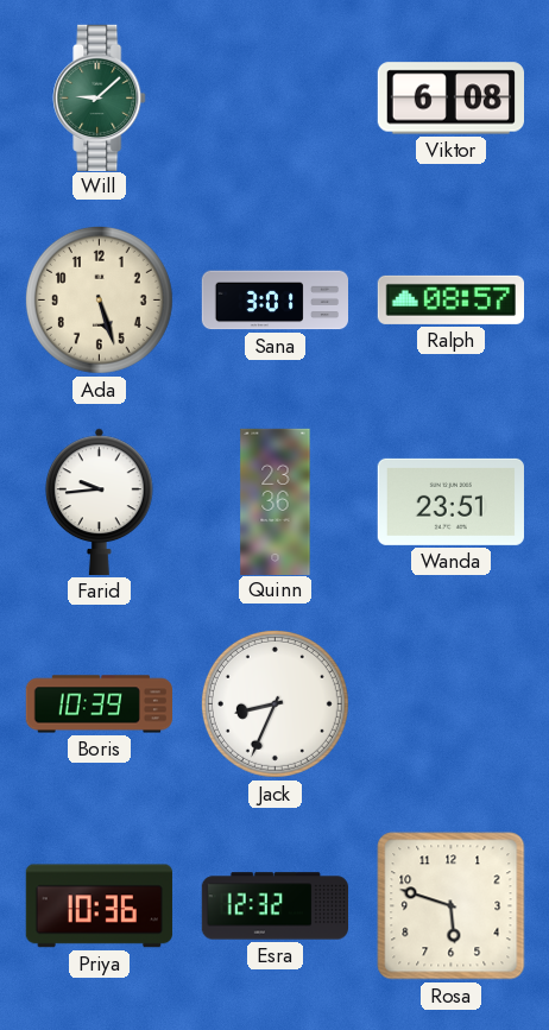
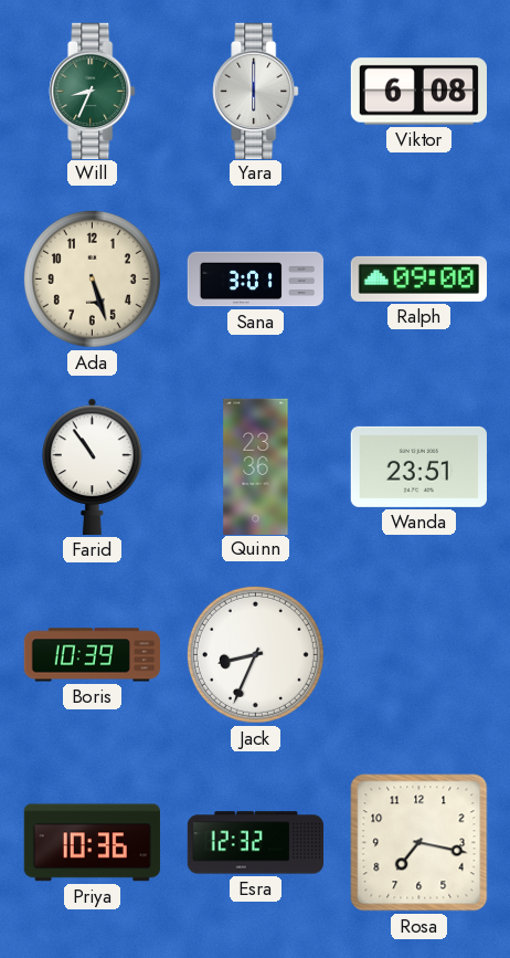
Will: 9:08 -> 8:34
Yara: none -> 6:00
Ralph: 08:57 -> 09:00
Farid: 9:44 -> 10:54
Rosa: 5:48 -> 7:17
